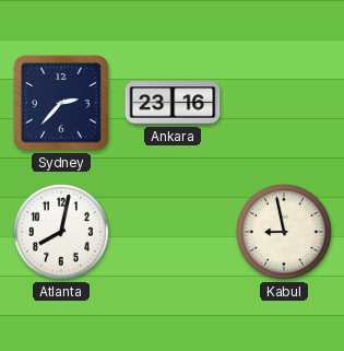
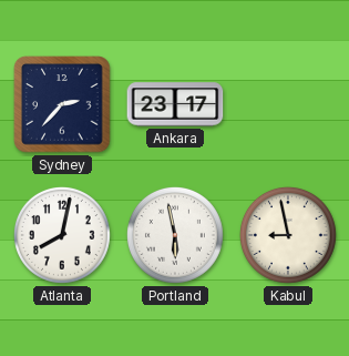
Ankara: 23:16 -> 23:17
Portland: none -> 5:58
